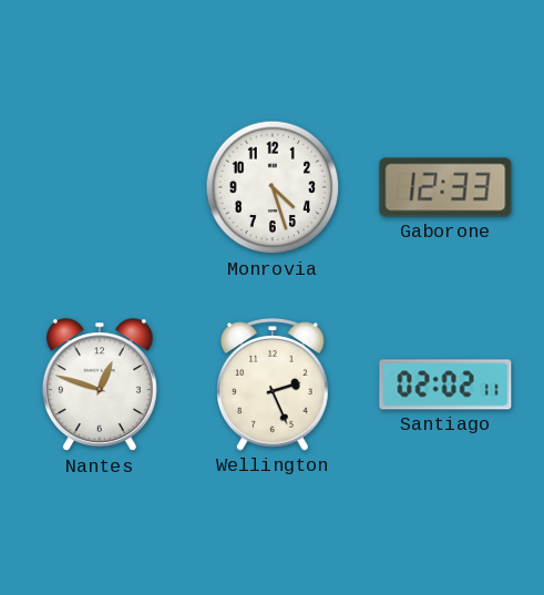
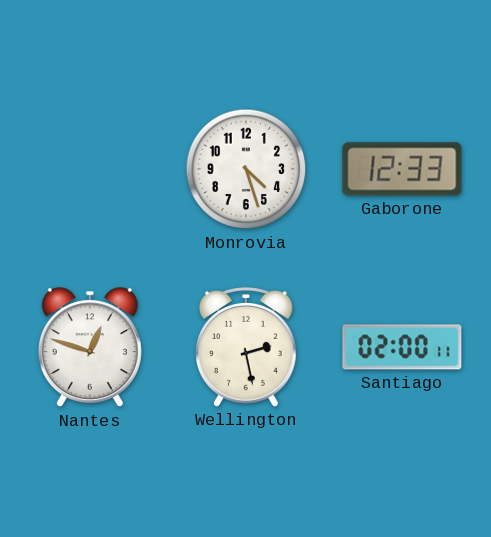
Wellington: 2:26 -> 2:28
Santiago: 02:02 -> 02:00
